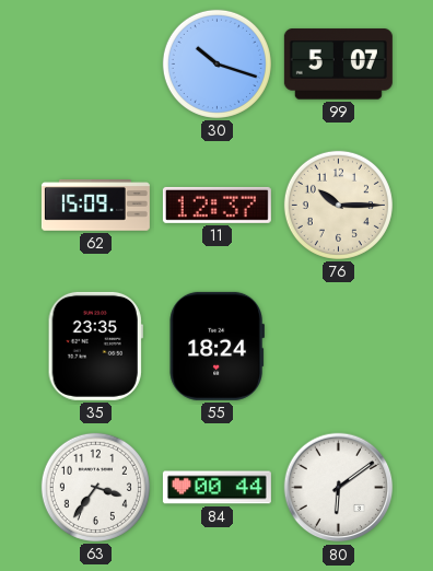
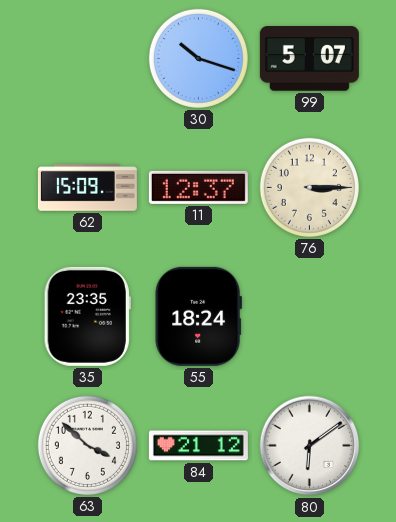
76: 10:15 -> 3:15
63: 3:36 -> 3:52
84: 00:44 -> 21:12
